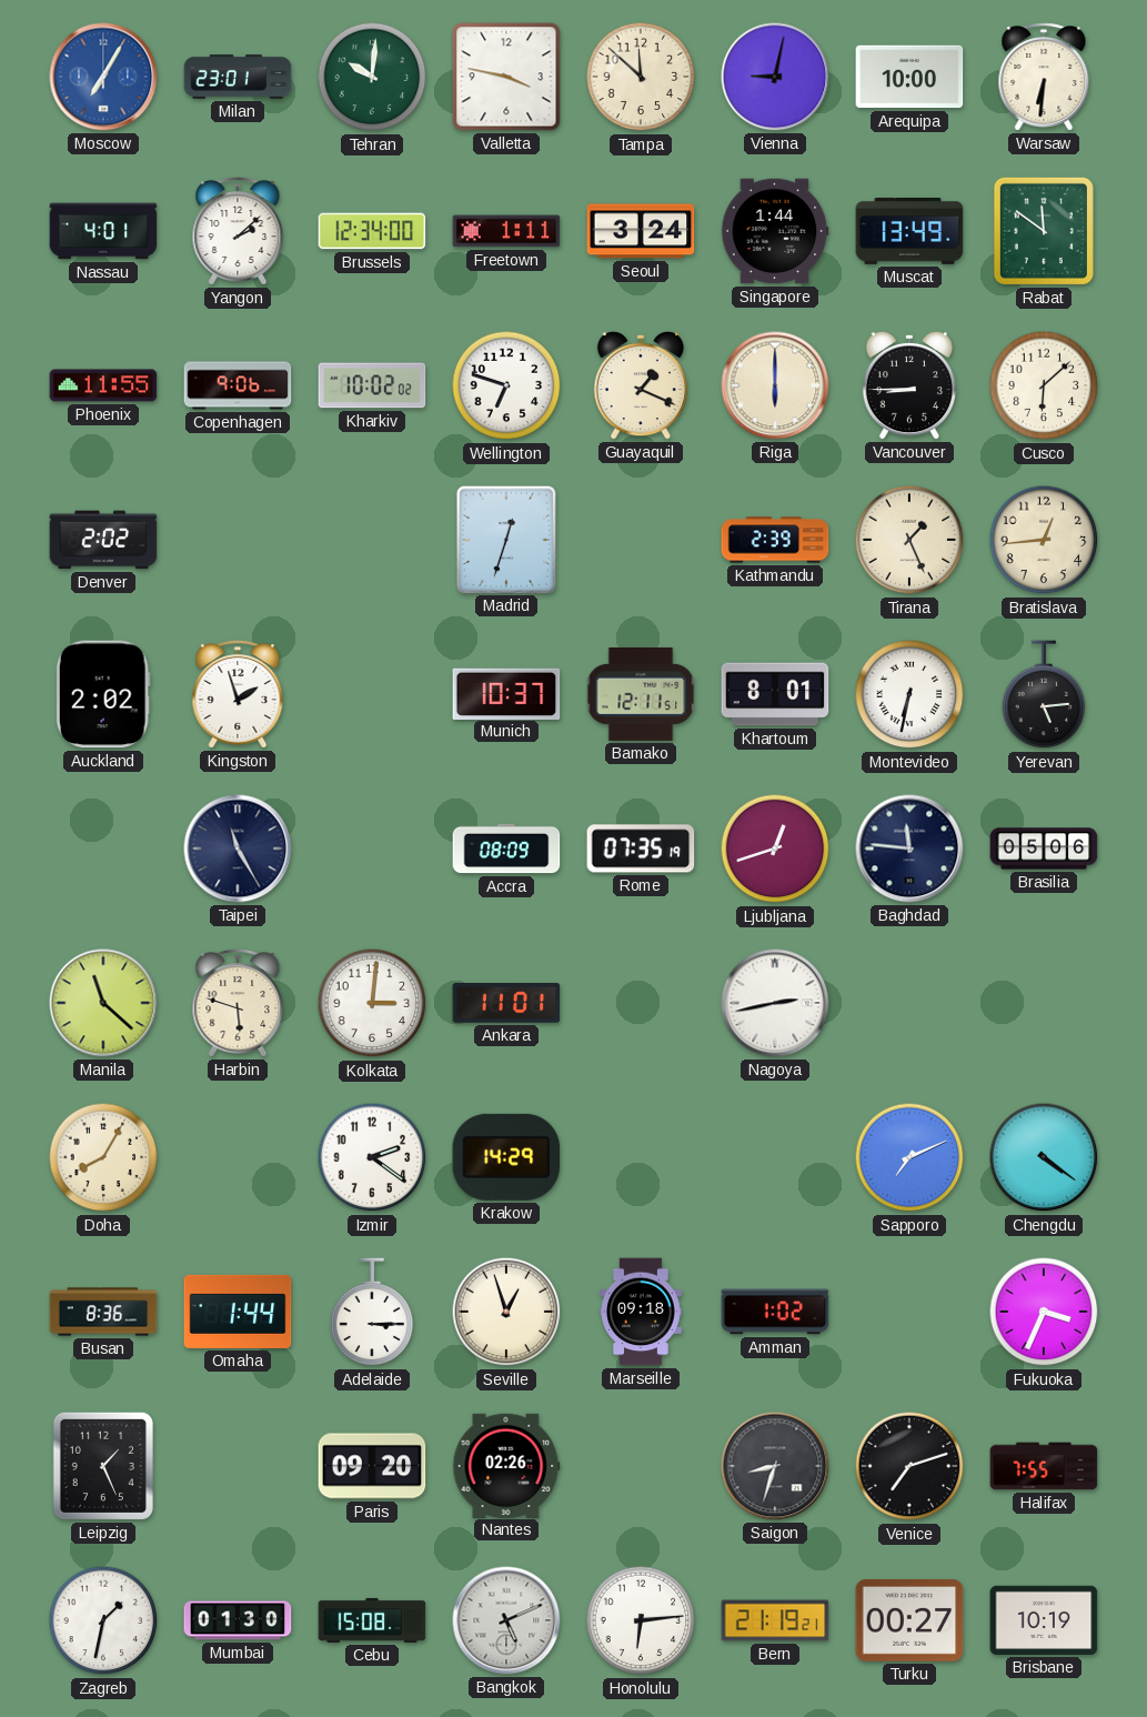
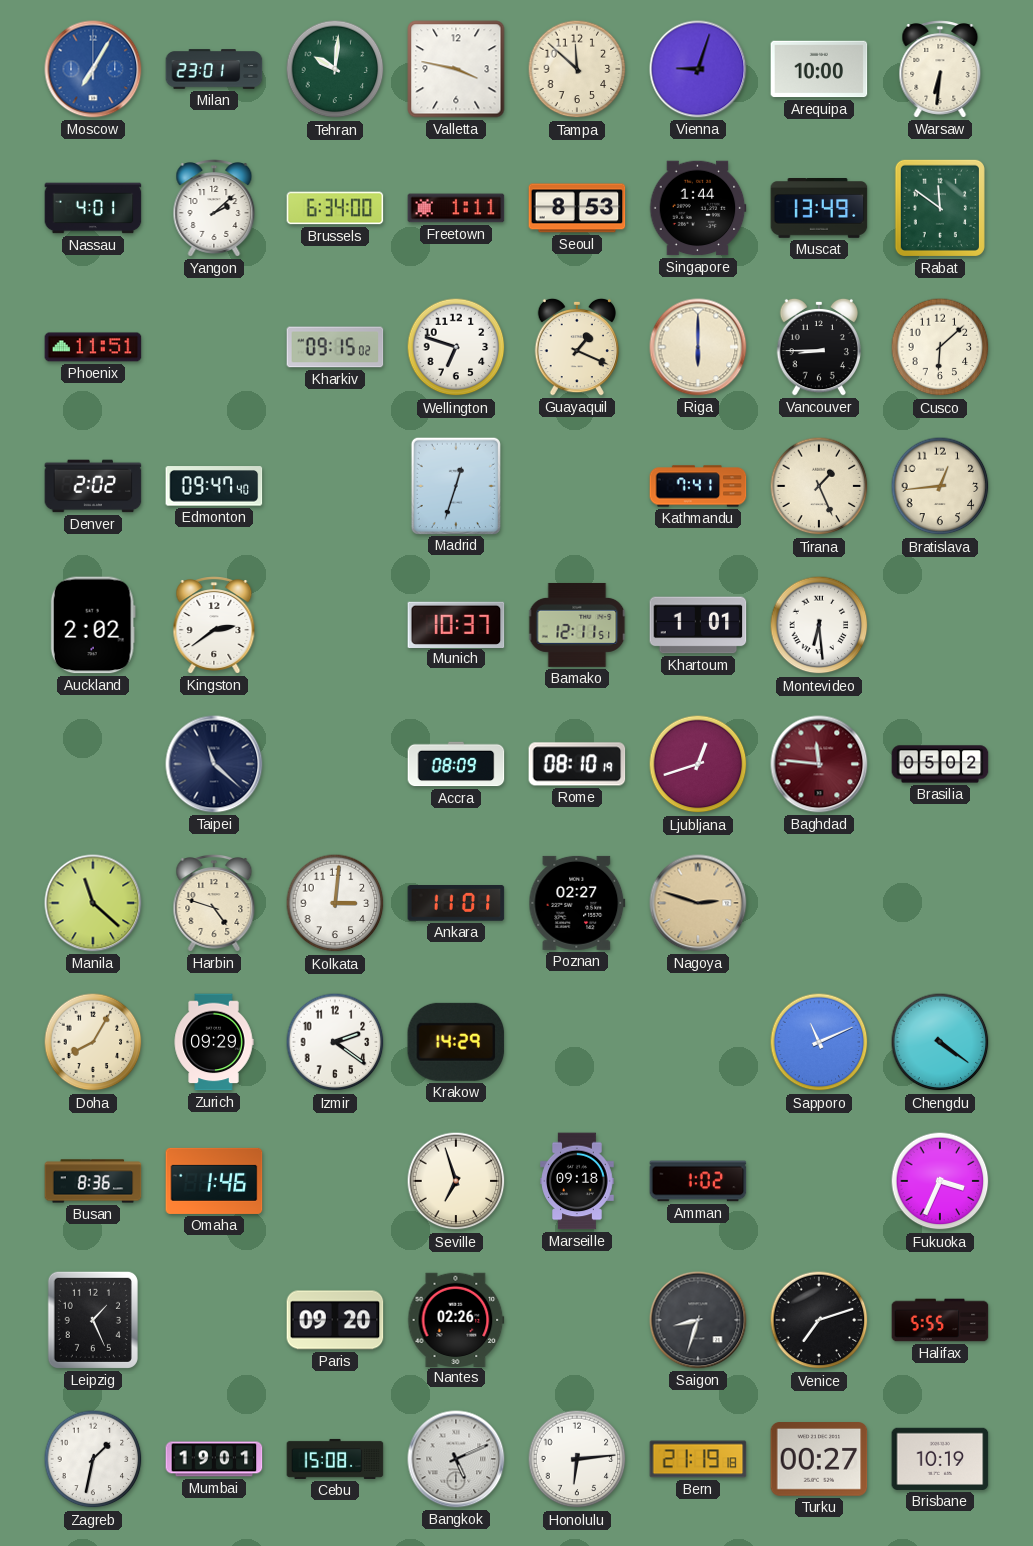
Vienna: 9:02 -> 9:03
Brussels: 12:34 -> 6:34
Seoul: 3:24 -> 8:53
Phoenix: 11:55 -> 11:51
Copenhagen: 9:06 -> none
Kharkiv: 10:02 -> 09:15
Edmonton: none -> 09:47
Kathmandu: 2:39 -> 7:41
Kingston: 1:57 -> 2:39
Khartoum: 8:01 -> 1:01
Montevideo: 6:32 -> 6:29
Yerevan: 5:14 -> none
Taipei: 11:25 -> 11:22
Rome: 07:35 -> 08:10
Baghdad dial: navy -> burgundy
Brasilia: 05:06 -> 05:02
Harbin: 5:48 -> 4:48
Poznan: none -> 02:27
Nagoya: 2:43 -> 2:48
Nagoya dial: white -> champagne
Zurich: none -> 09:29
Sapporo: 7:11 -> 11:11
Omaha: 1:44 -> 1:46
Adelaide: 3:15 -> none
Seville: 12:57 -> 6:57
Halifax: 7:55 -> 5:55
Mumbai: 01:30 -> 19:01
Bern: 21:19:21 -> 21:19:18
